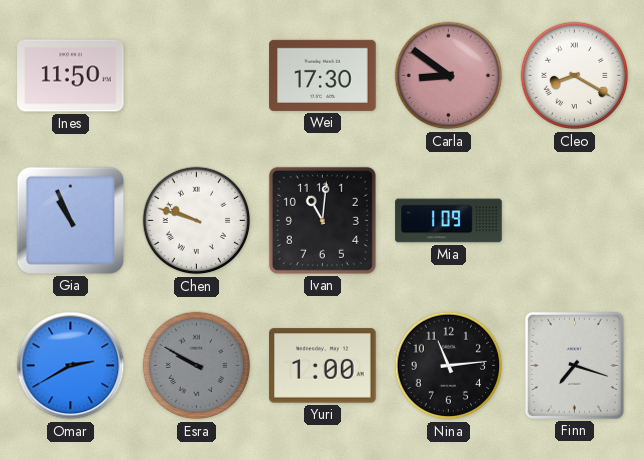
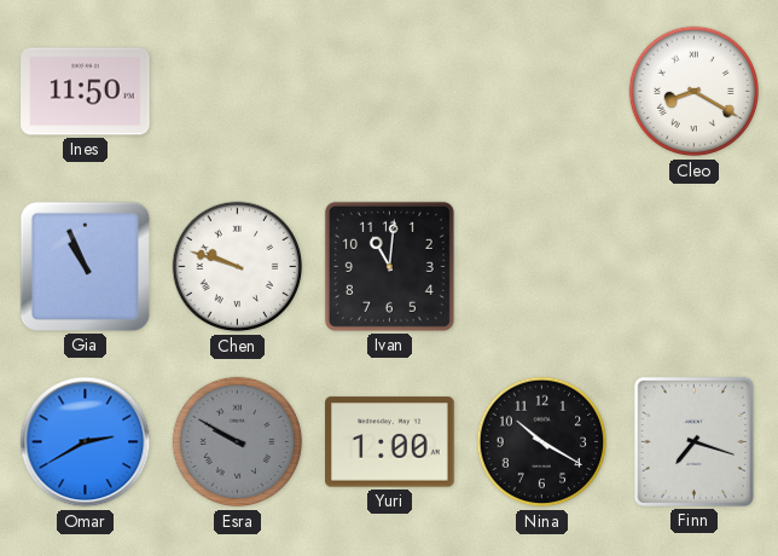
Wei: 17:30 -> none
Carla: 8:51 -> none
Mia: 1:09 -> none
Nina: 11:14 -> 10:20
